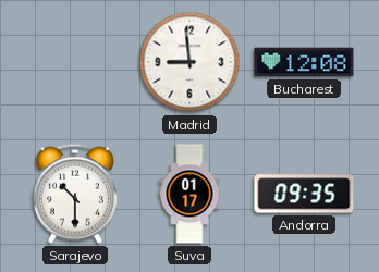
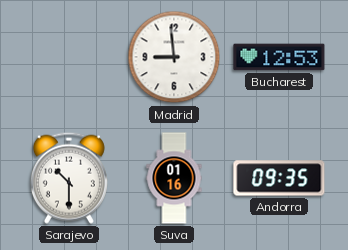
Bucharest: 12:08 -> 12:53
Suva: 01:17 -> 01:16
